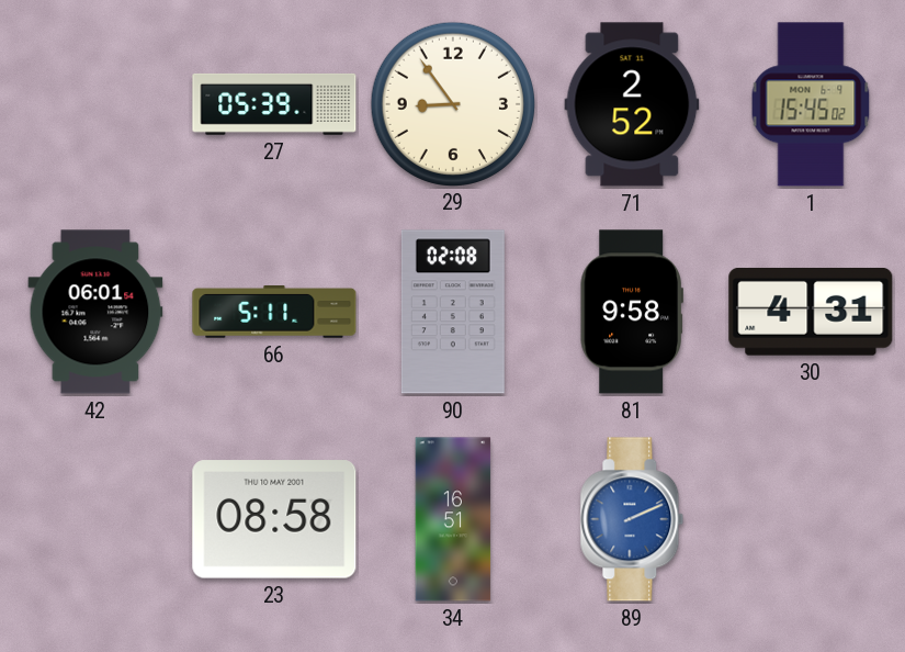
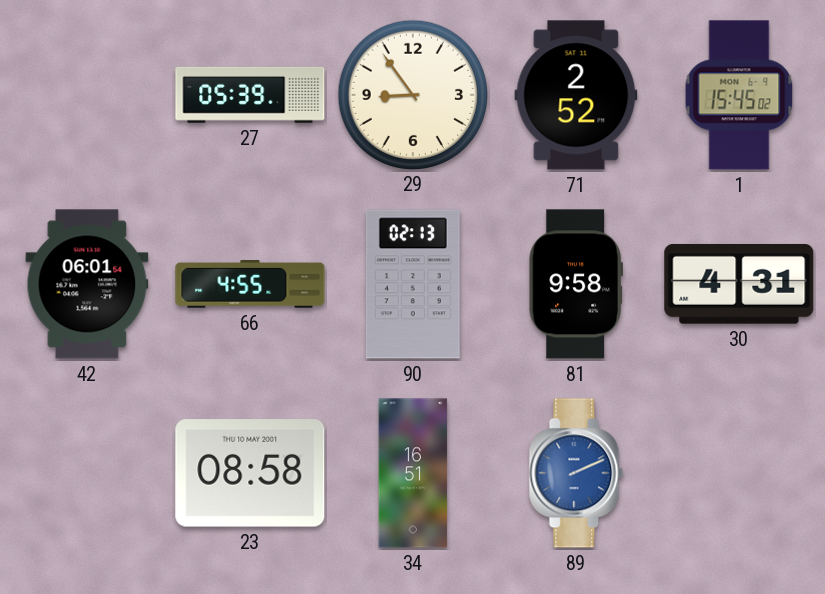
66: 5:11 -> 4:55
90: 02:08 -> 02:13
